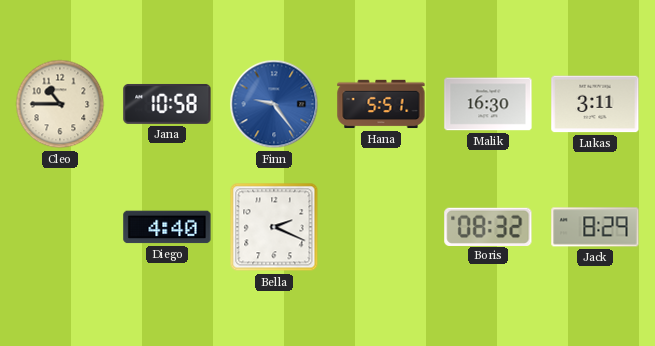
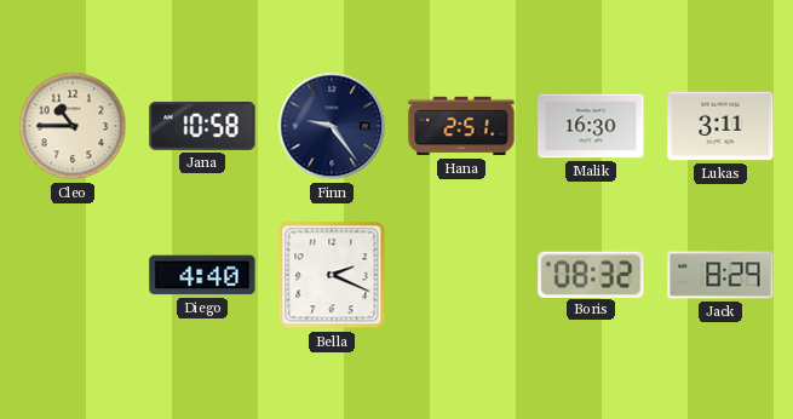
Finn dial: blue -> navy
Hana: 5:51 -> 2:51
